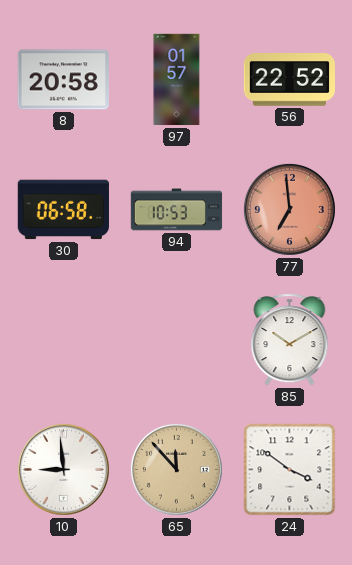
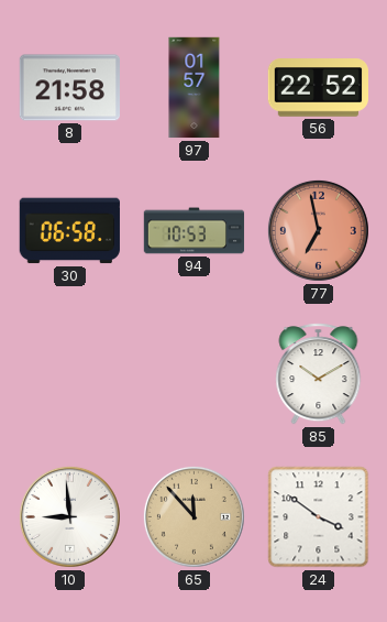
8: 20:58 -> 21:58
77: 6:59 -> 6:58
